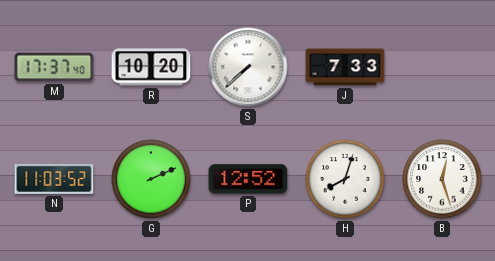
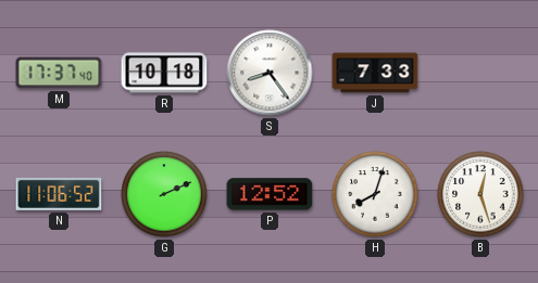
R: 10:20 -> 10:18
S: 7:38 -> 8:24
N: 11:03 -> 11:06
